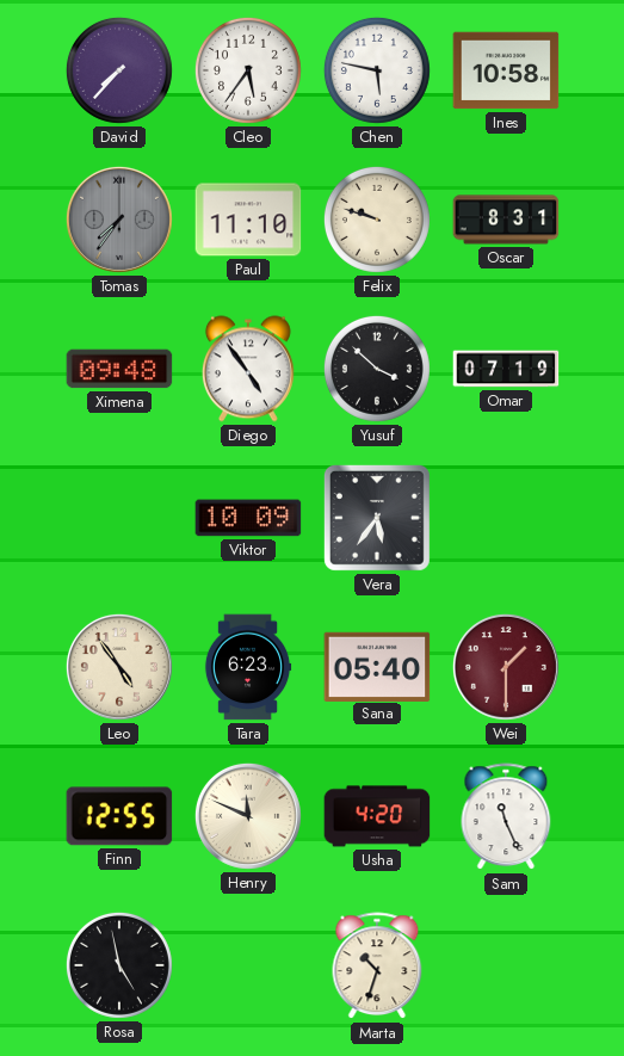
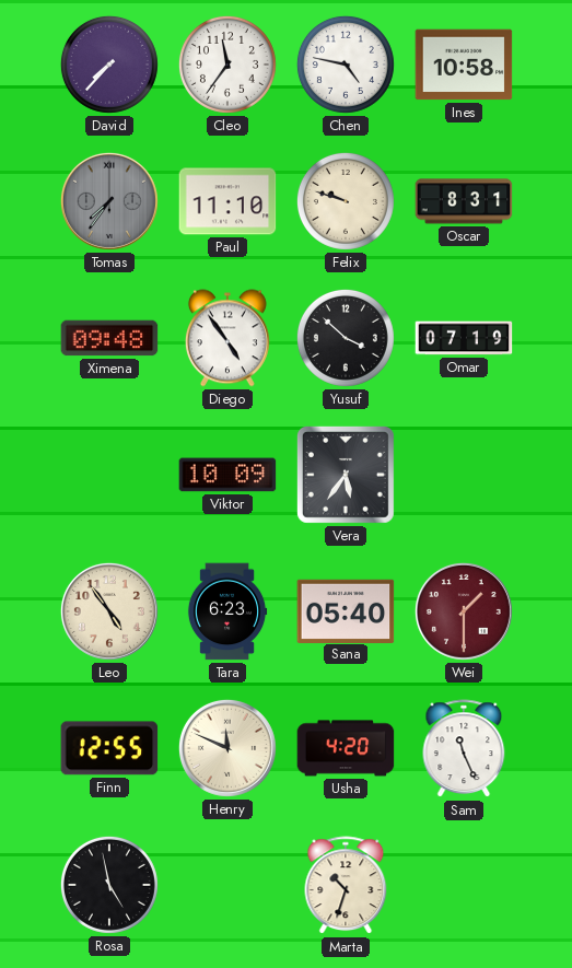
Cleo: 5:36 -> 11:36
Chen: 5:47 -> 4:47
